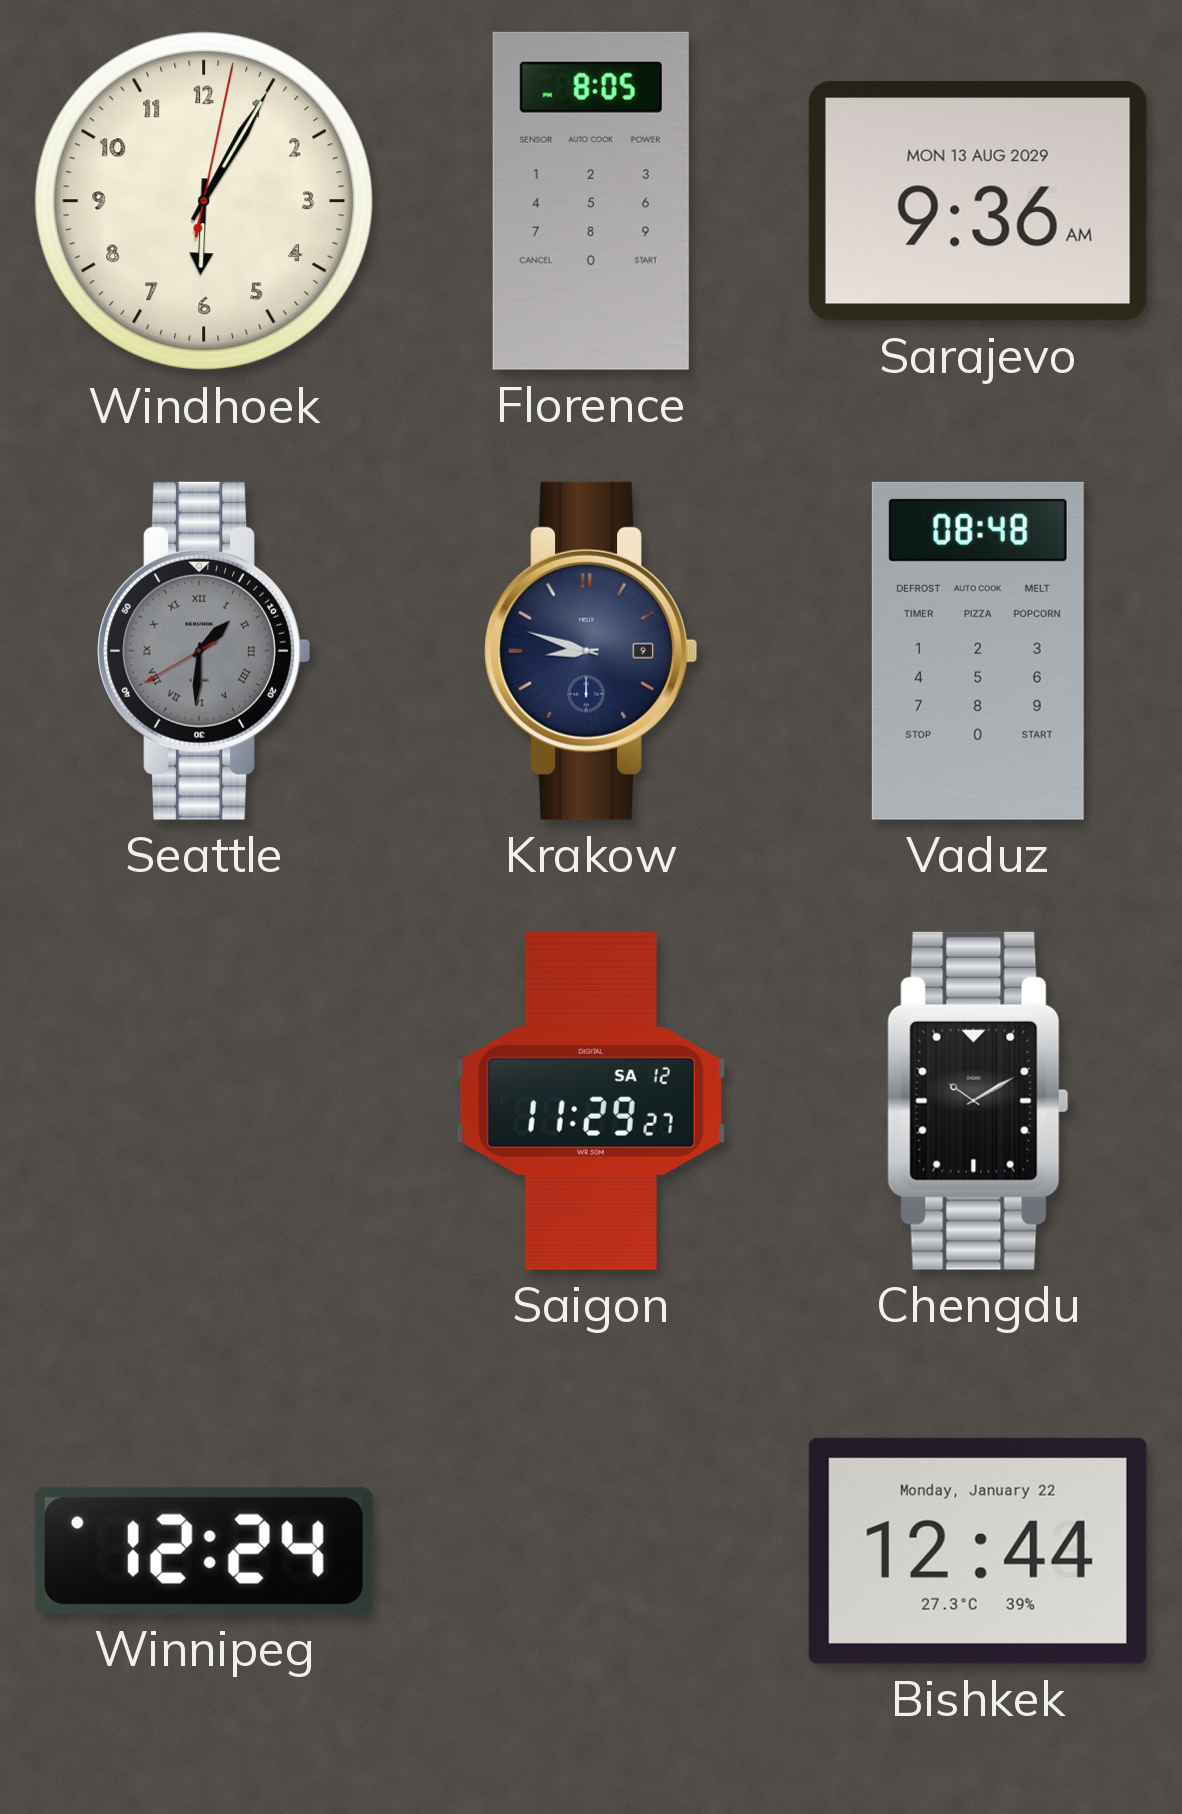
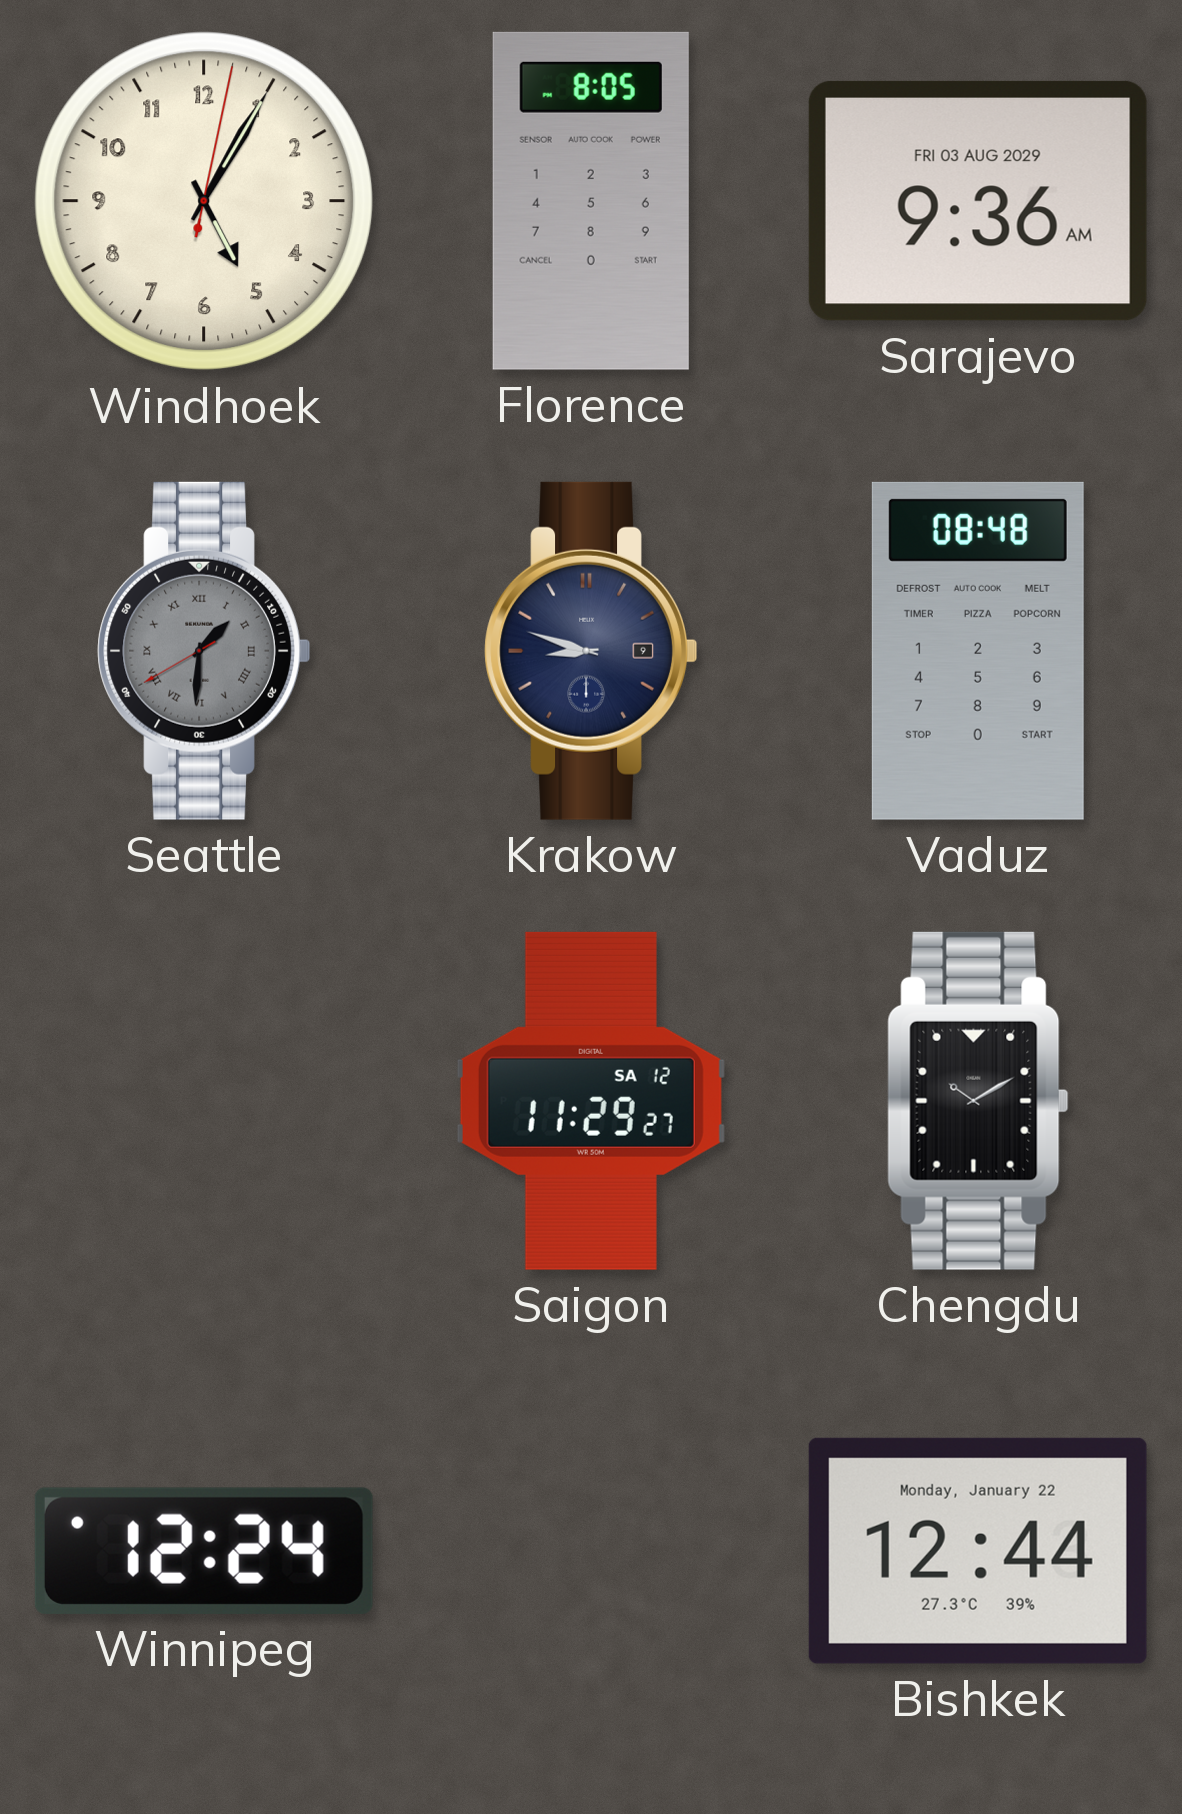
Windhoek: 6:05 -> 5:05
Sarajevo date: MON 13 AUG 2029 -> FRI 03 AUG 2029
